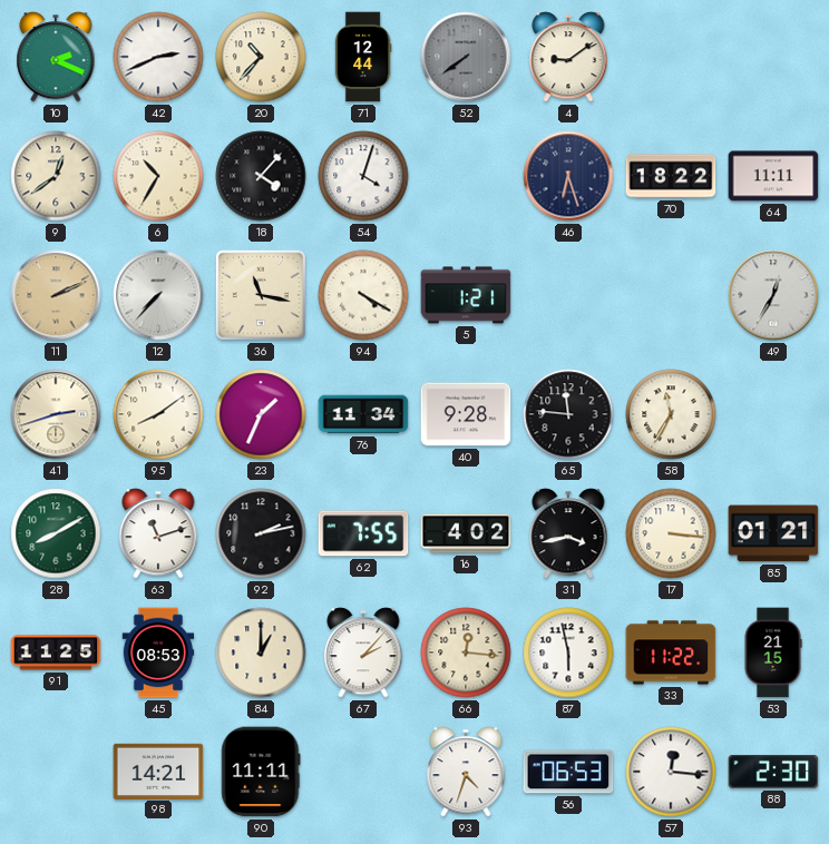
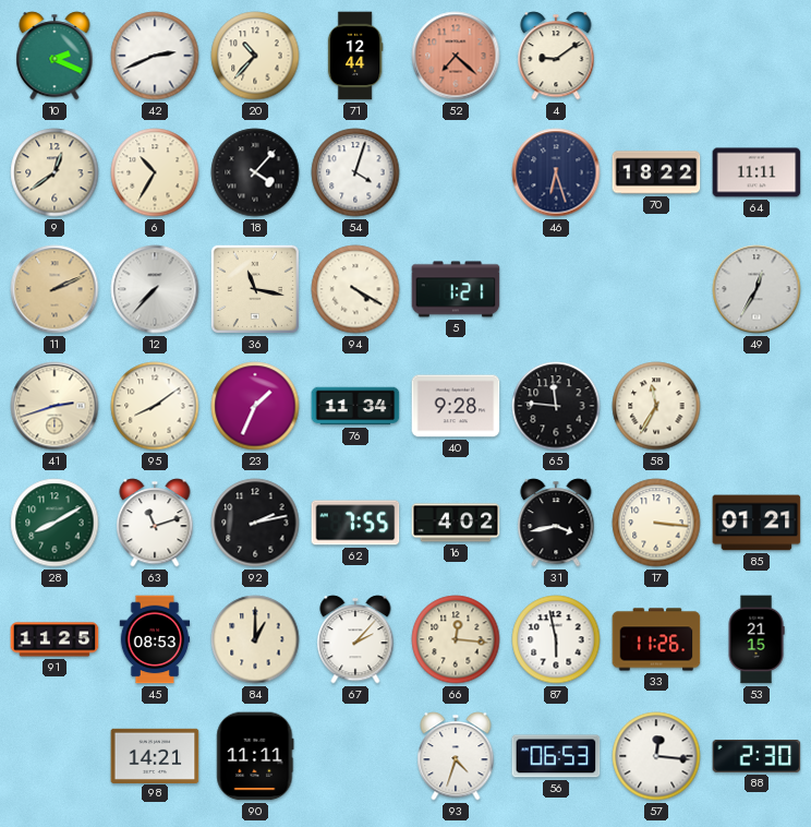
52: 7:39 -> 7:22
52 dial: grey -> salmon
33: 11:22 -> 11:26
